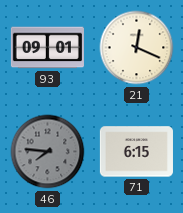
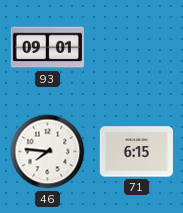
21: 12:19 -> none
46 dial: grey -> white
